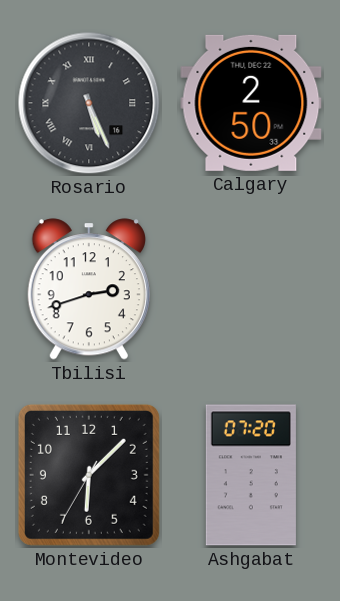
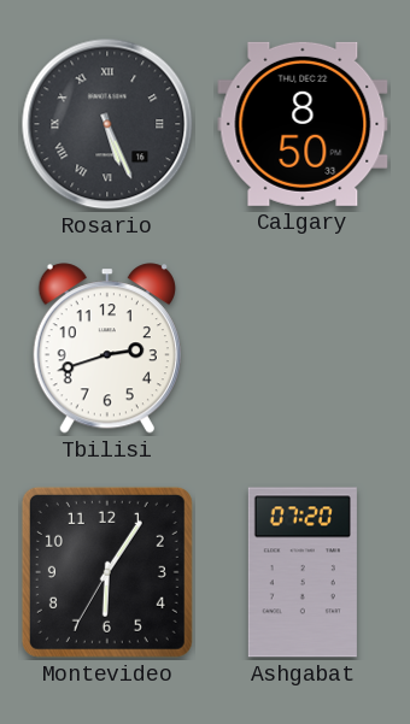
Calgary: 2:50 -> 8:50
Montevideo: 6:07 -> 6:05
